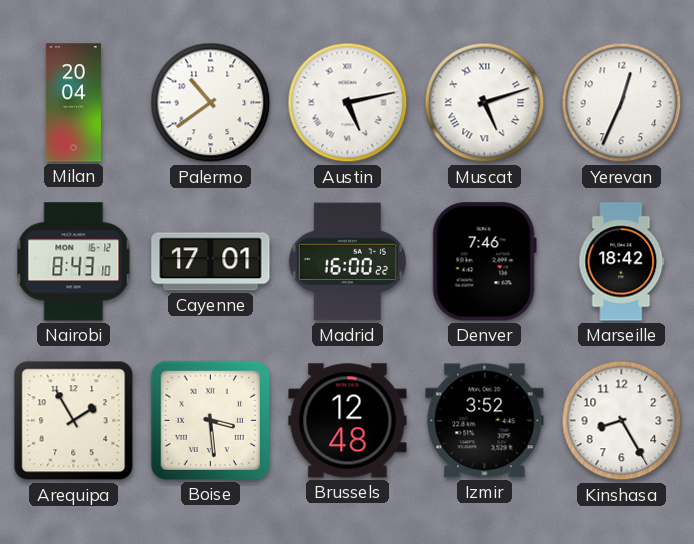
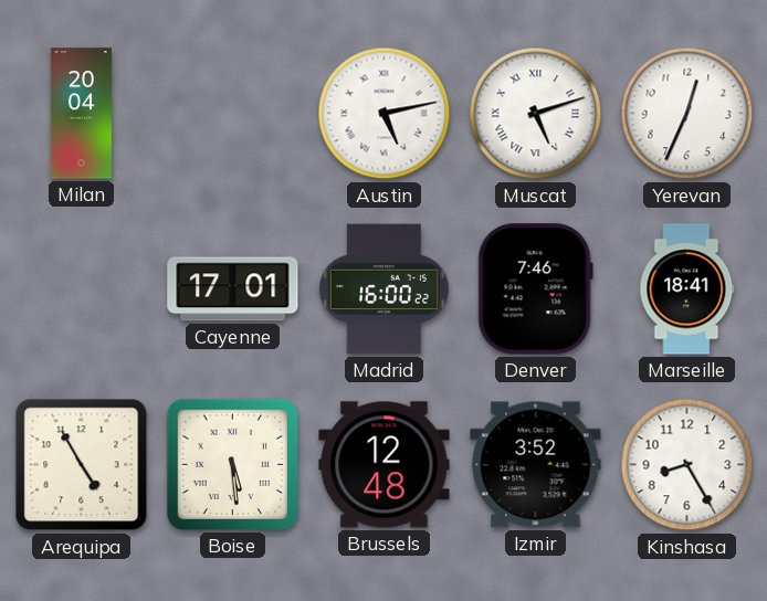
Palermo: 10:39 -> none
Nairobi: 8:43 -> none
Marseille: 18:42 -> 18:41
Arequipa: 1:55 -> 4:55
Boise: 3:29 -> 5:29
